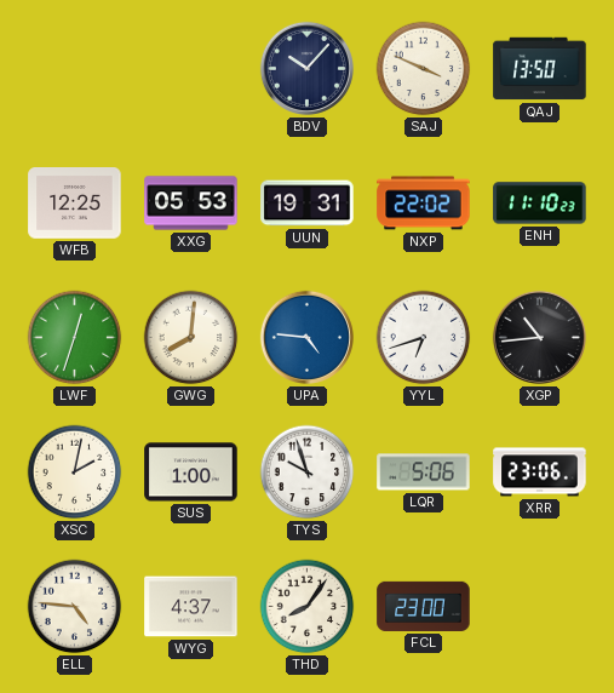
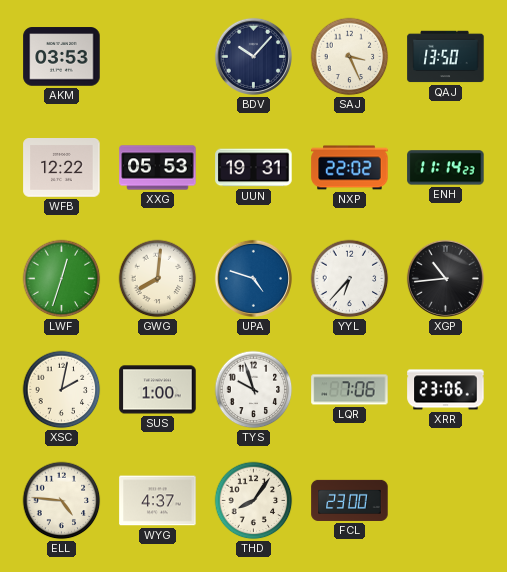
AKM: none -> 03:53
SAJ: 3:49 -> 3:26
WFB: 12:25 -> 12:22
ENH: 11:10 -> 11:14
UPA: 4:46 -> 4:48
YYL: 6:42 -> 6:37
LQR: 5:06 -> 7:06
